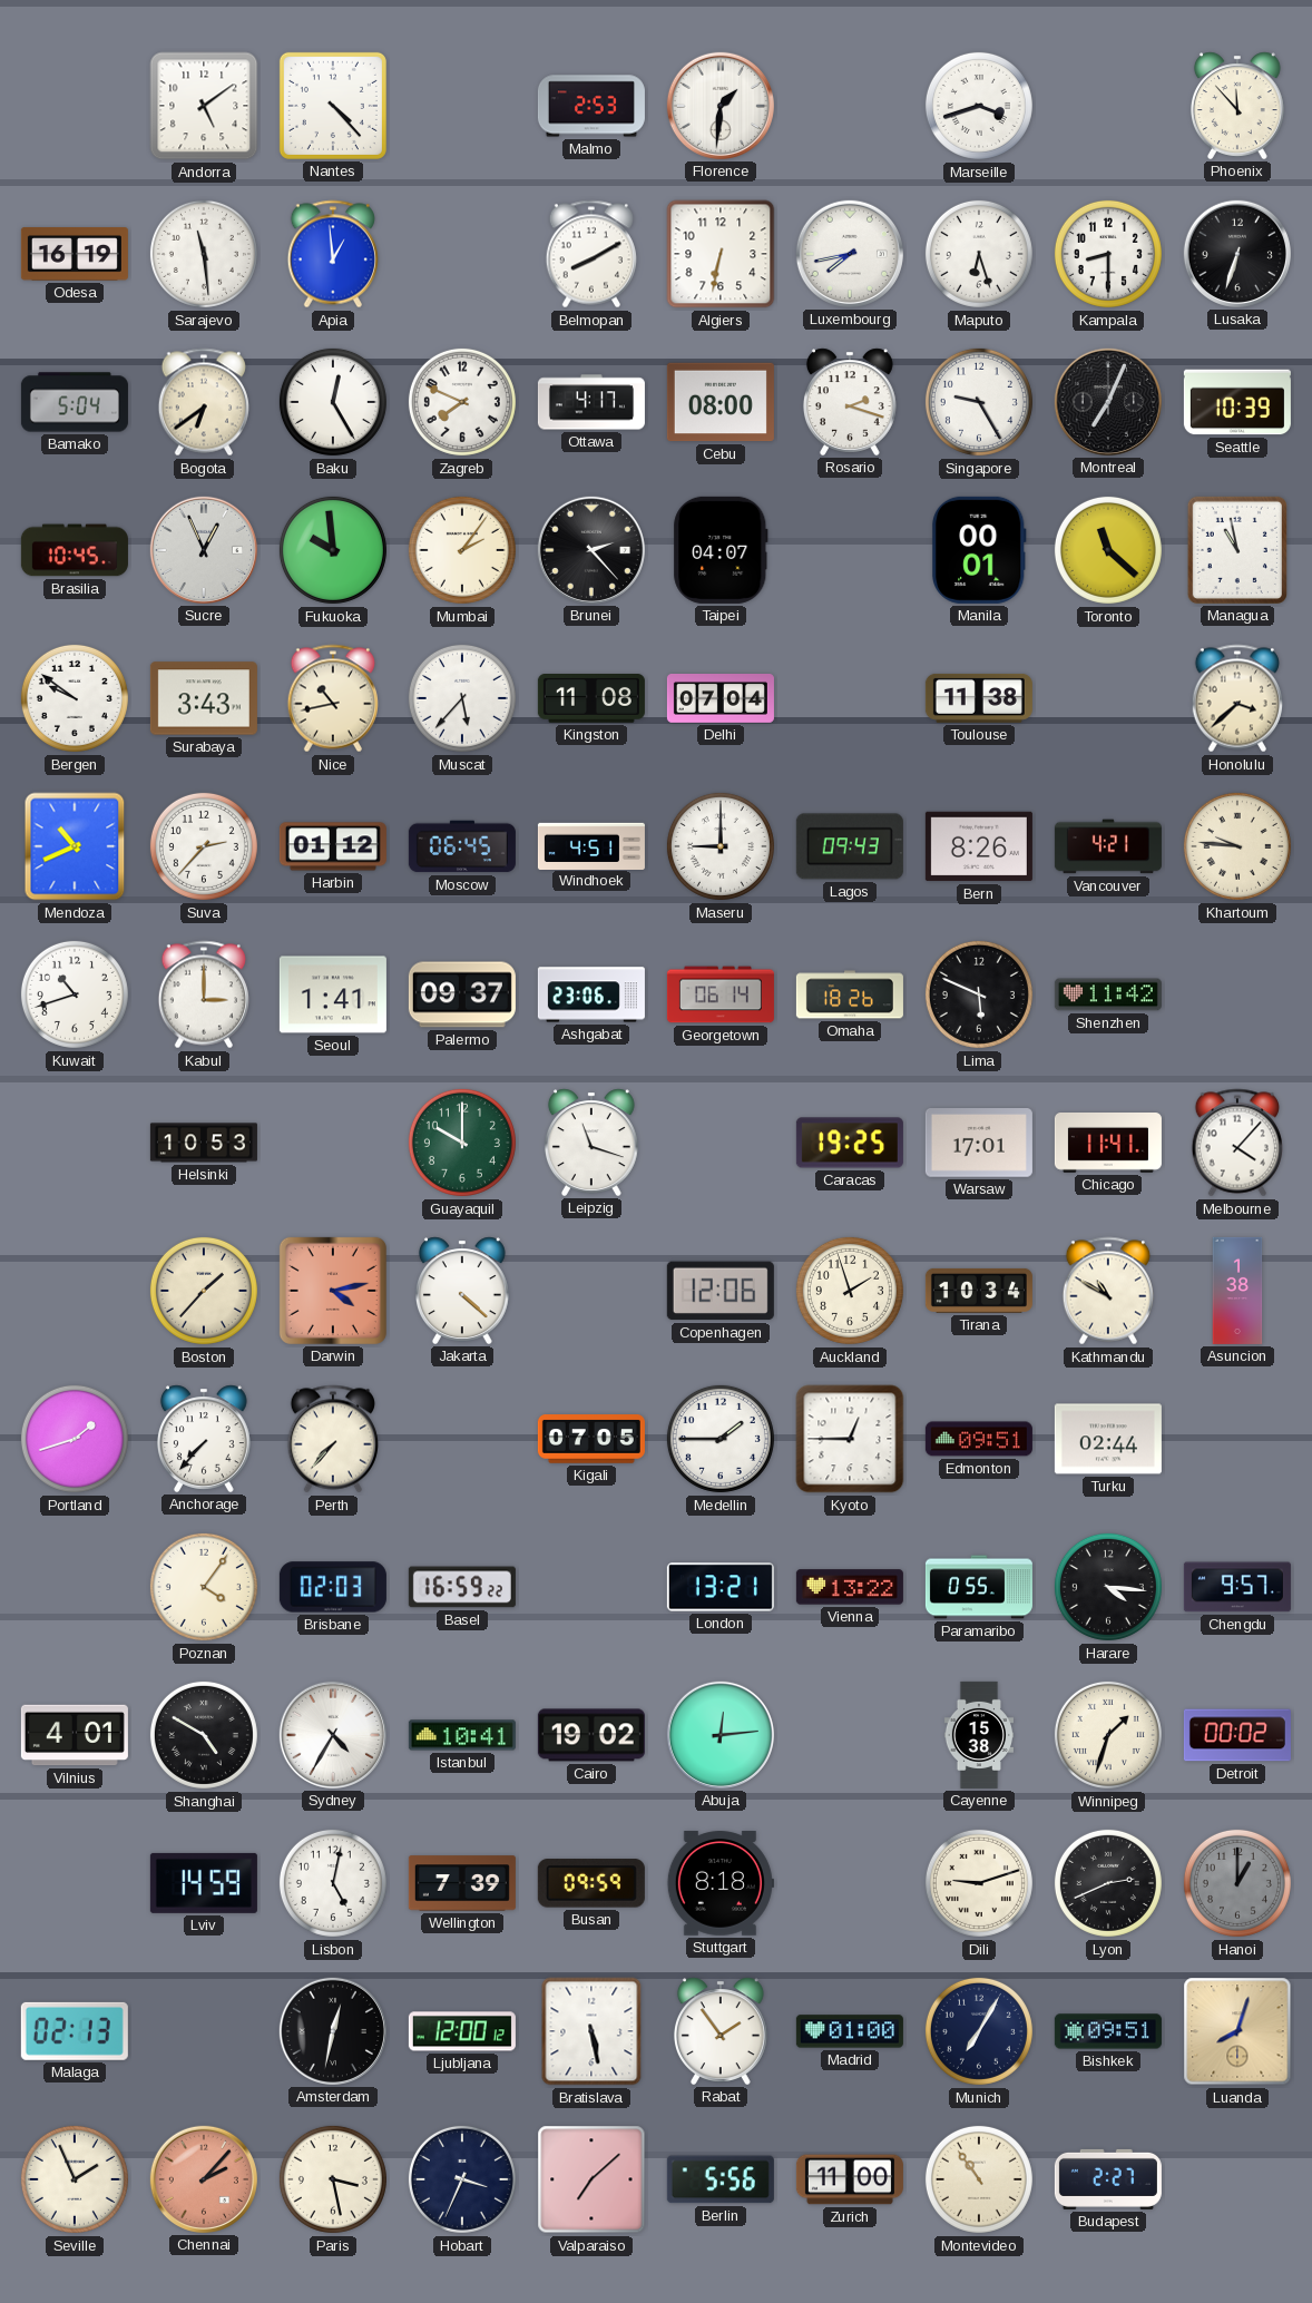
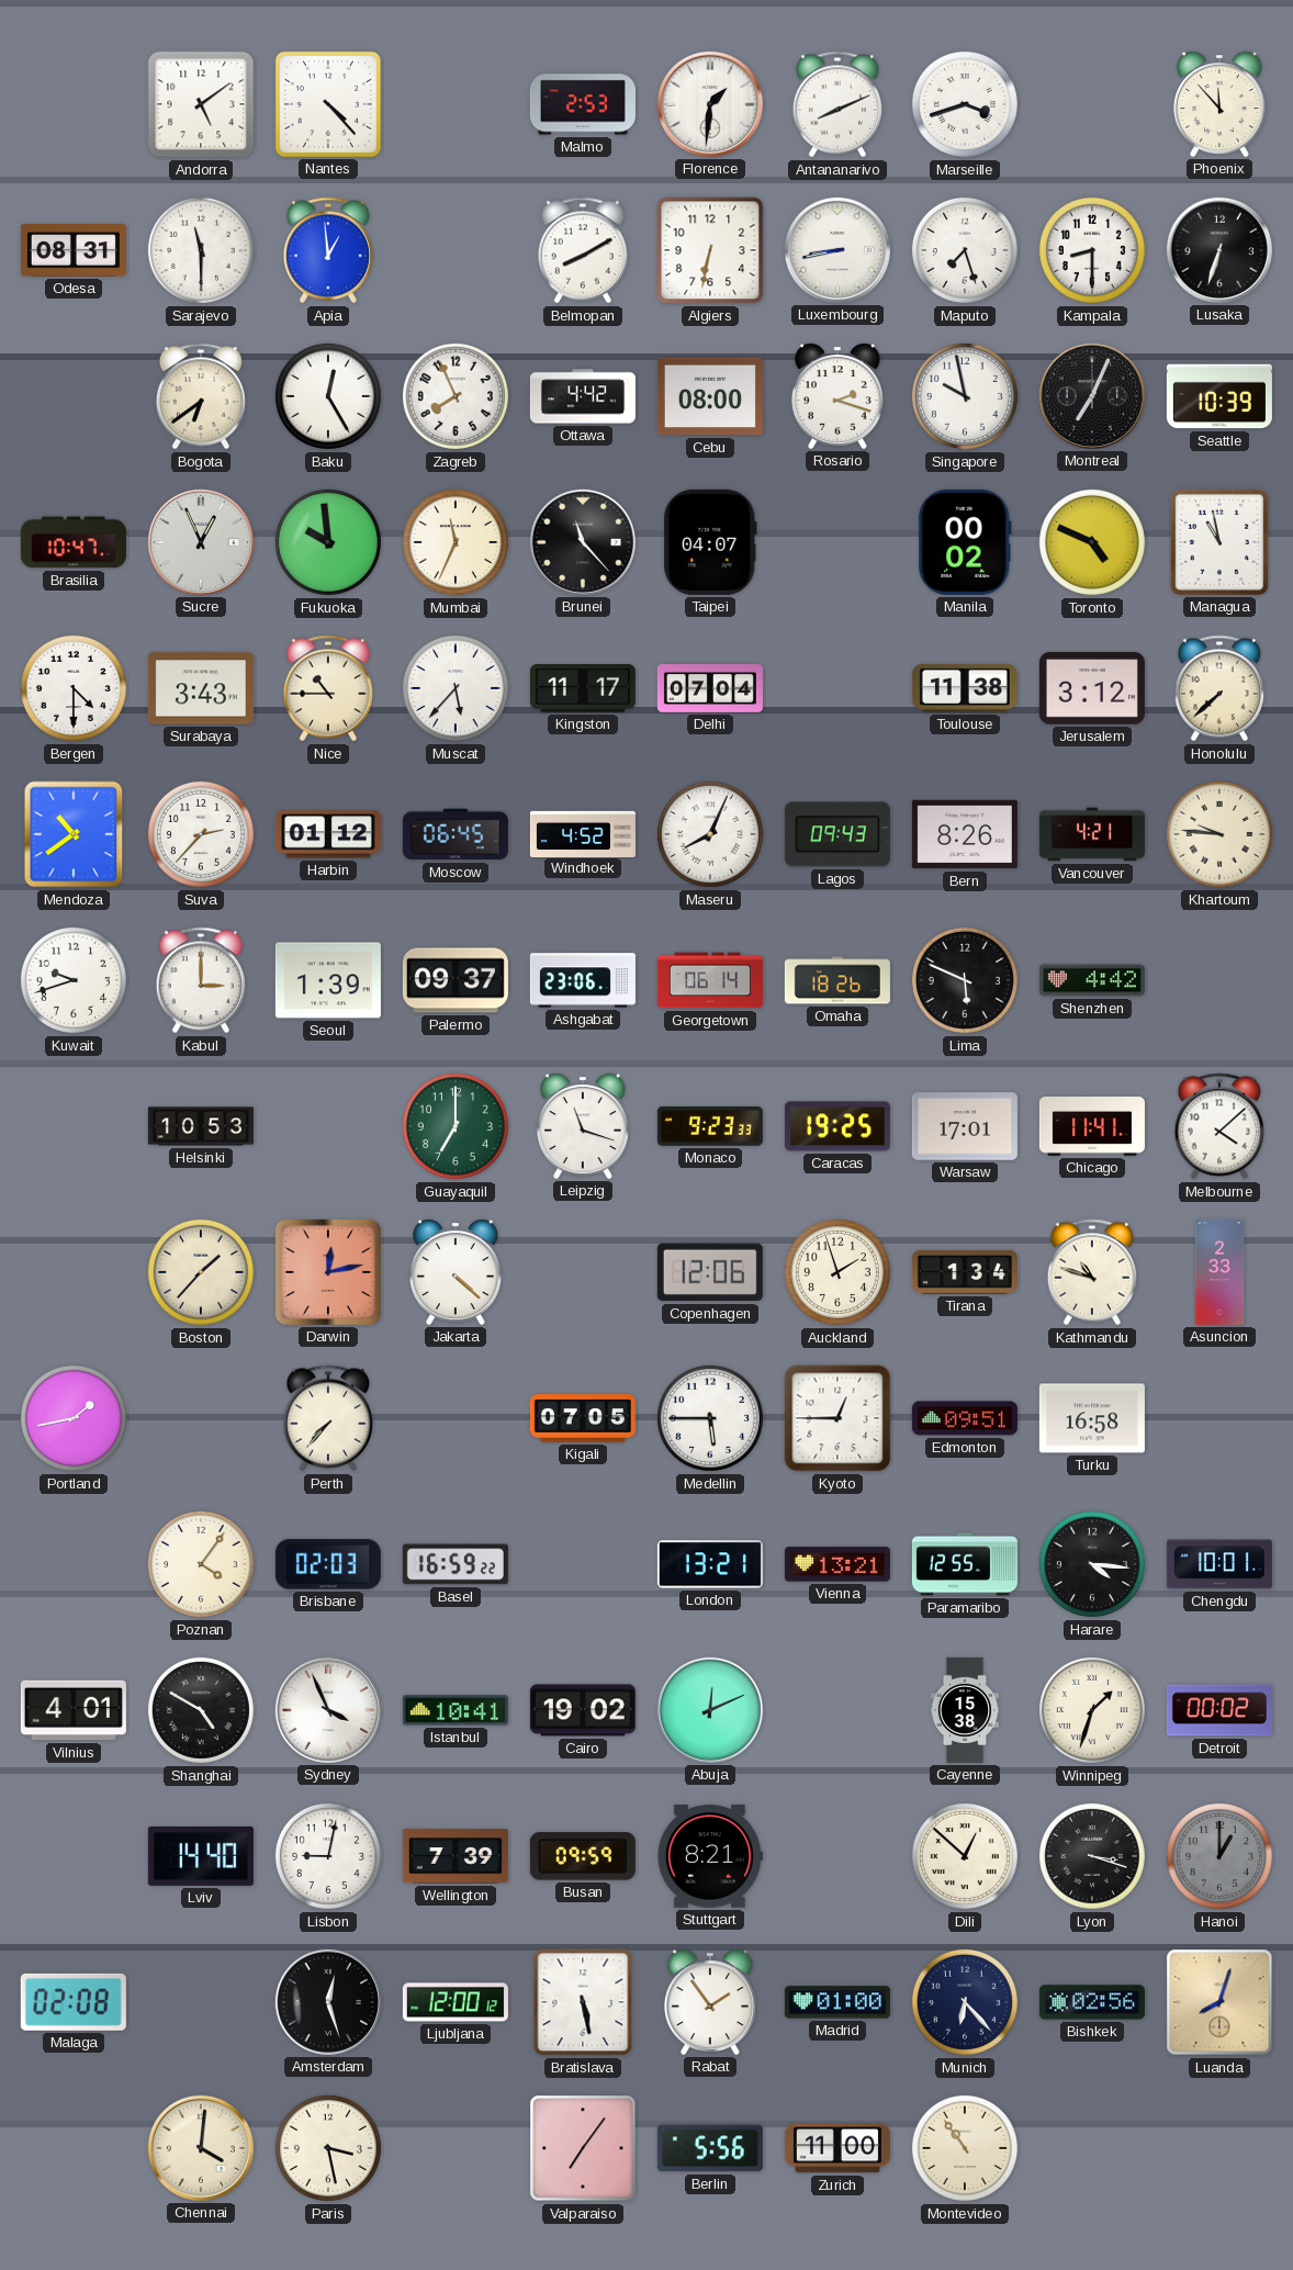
Antananarivo: none -> 8:11
Odesa: 16:19 -> 08:31
Sarajevo: 11:29 -> 11:30
Luxembourg: 7:43 -> 8:43
Maputo: 6:27 -> 7:27
Bamako: 5:04 -> none
Zagreb: 7:49 -> 7:56
Ottawa: 4:17 -> 4:42
Singapore: 9:25 -> 9:58
Brasilia: 10:45 -> 10:47
Mumbai: 2:06 -> 11:34
Brunei: 2:23 -> 11:23
Manila: 00:01 -> 00:02
Toronto: 11:22 -> 4:49
Bergen: 9:51 -> 4:30
Nice: 10:43 -> 10:45
Kingston: 11:08 -> 11:17
Jerusalem: none -> 3:12
Honolulu: 3:38 -> 7:38
Mendoza: 10:41 -> 10:39
Windhoek: 4:51 -> 4:52
Maseru: 9:00 -> 8:04
Kuwait: 10:42 -> 9:42
Seoul: 1:41 -> 1:39
Shenzhen: 11:42 -> 4:42
Guayaquil: 10:00 -> 7:00
Monaco: none -> 9:23
Melbourne: 4:07 -> 4:08
Darwin: 4:13 -> 12:13
Tirana: 10:34 -> 1:34
Kathmandu: 10:50 -> 10:48
Asuncion: 1:38 -> 2:33
Portland: 1:42 -> 1:43
Anchorage: 7:37 -> none
Medellin: 1:45 -> 5:45
Turku: 02:44 -> 16:58
Vienna: 13:22 -> 13:21
Paramaribo: 0:55 -> 12:55
Chengdu: 9:57 -> 10:01
Sydney: 4:35 -> 3:56
Abuja: 12:14 -> 12:11
Lviv: 14:59 -> 14:40
Lisbon: 5:02 -> 9:02
Stuttgart: 8:18 -> 8:21
Dili: 9:12 -> 12:52
Lyon: 2:41 -> 3:18
Malaga: 02:13 -> 02:08
Amsterdam: 12:32 -> 12:27
Munich: 7:05 -> 6:23
Bishkek: 09:51 -> 02:56
Seville: 1:56 -> none
Chennai: 2:07 -> 4:01
Chennai dial: salmon -> cream
Hobart: 3:34 -> none
Valparaiso: 7:08 -> 7:06
Budapest: 2:27 -> none
